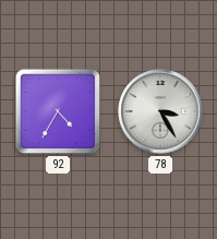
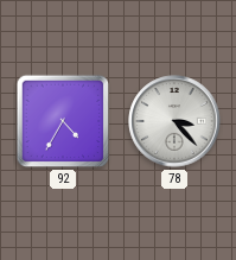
78: 3:25 -> 3:23
